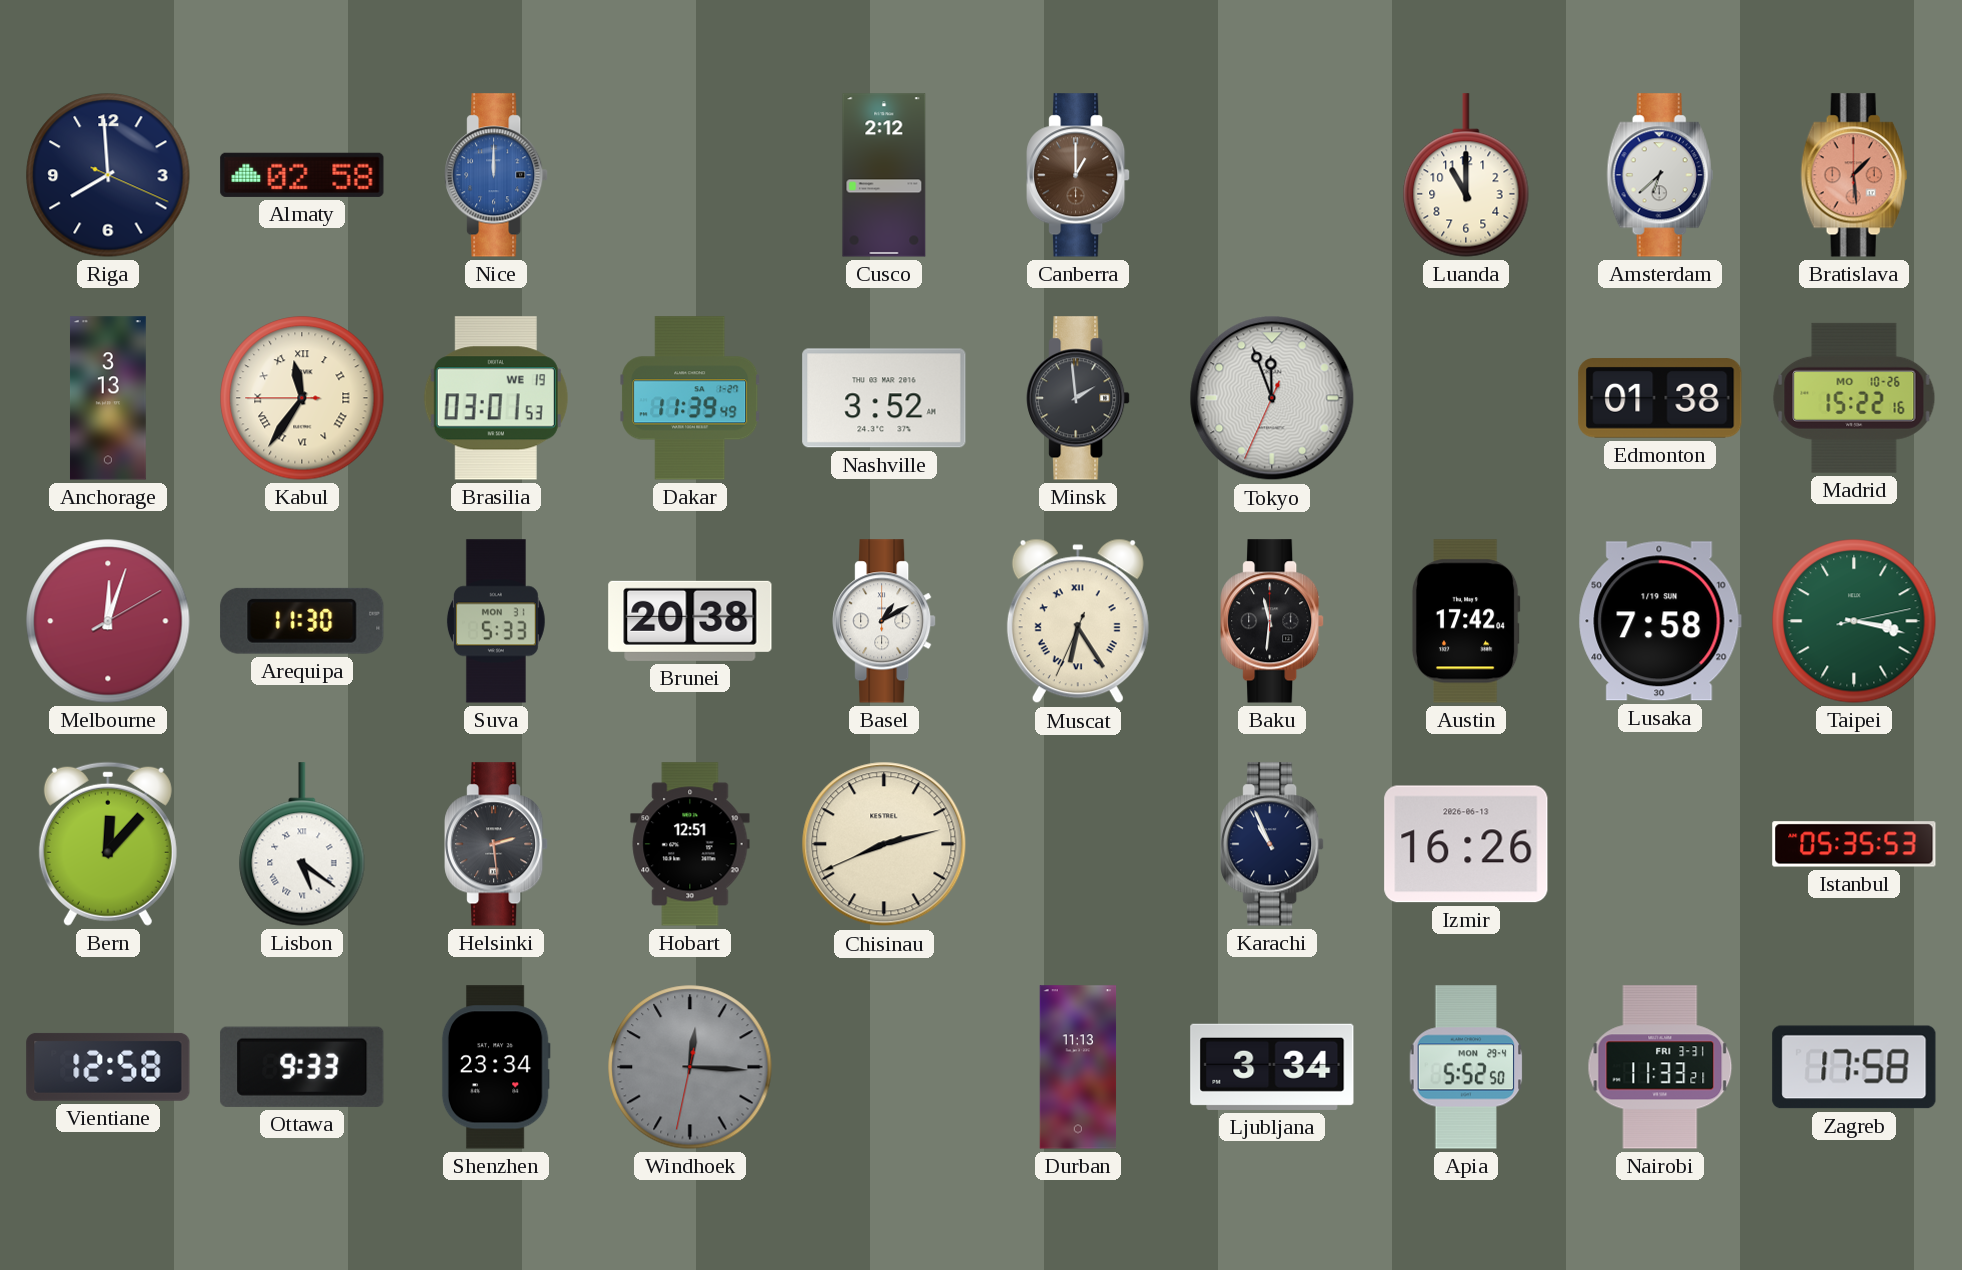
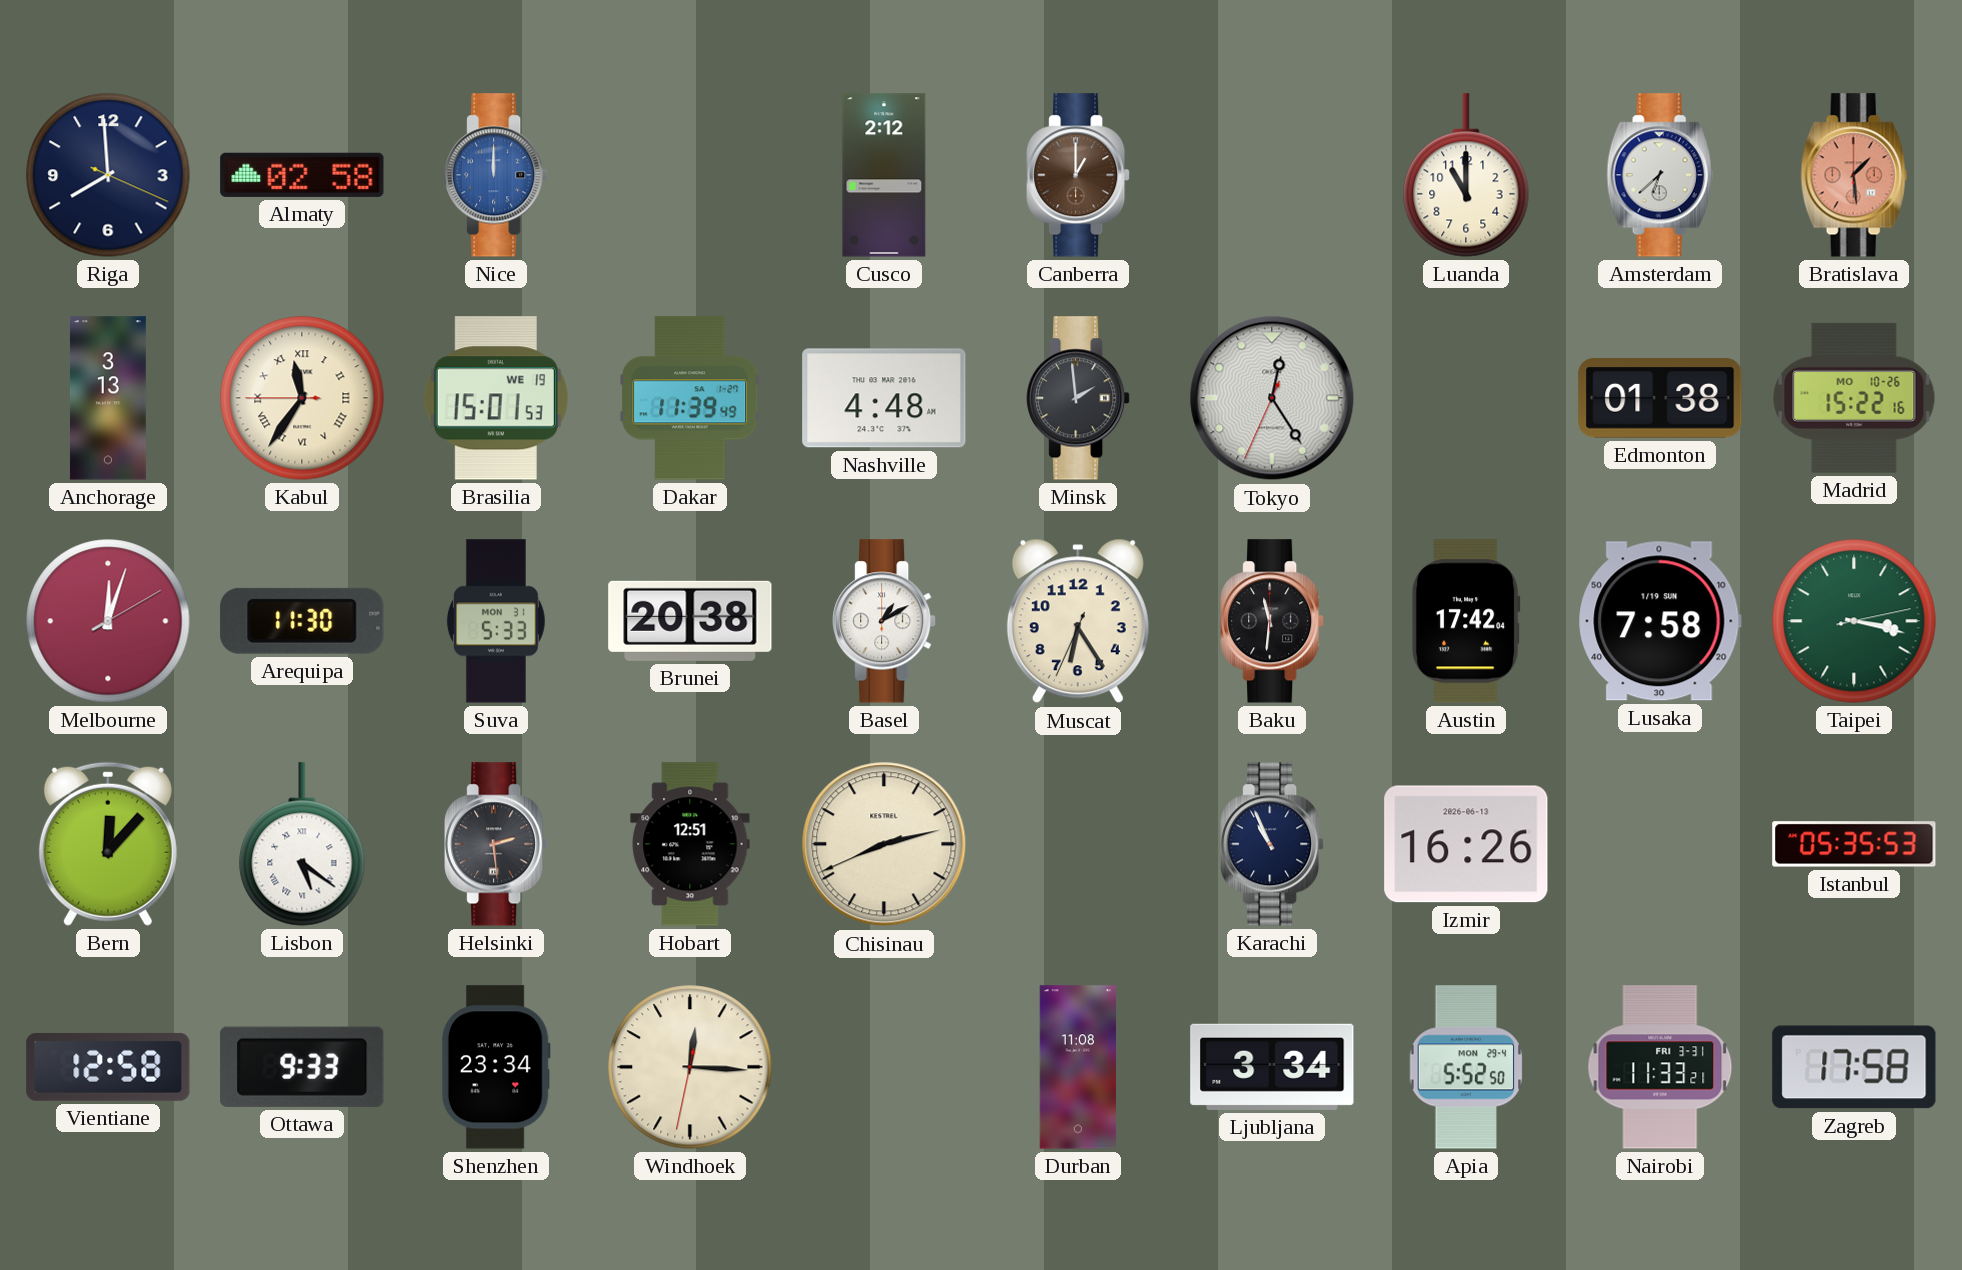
Brasilia: 03:01 -> 15:01
Nashville: 3:52 -> 4:48
Tokyo: 11:56 -> 12:24
Muscat numerals: Roman -> Arabic
Windhoek dial: grey -> cream
Durban: 11:13 -> 11:08
